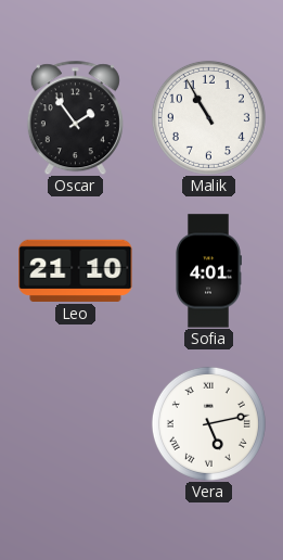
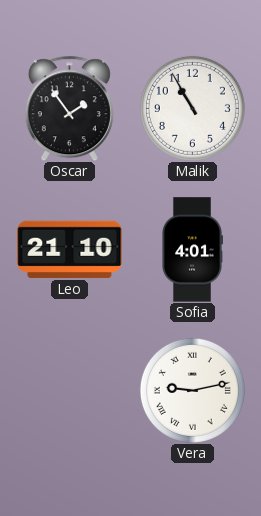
Vera: 5:13 -> 9:13
